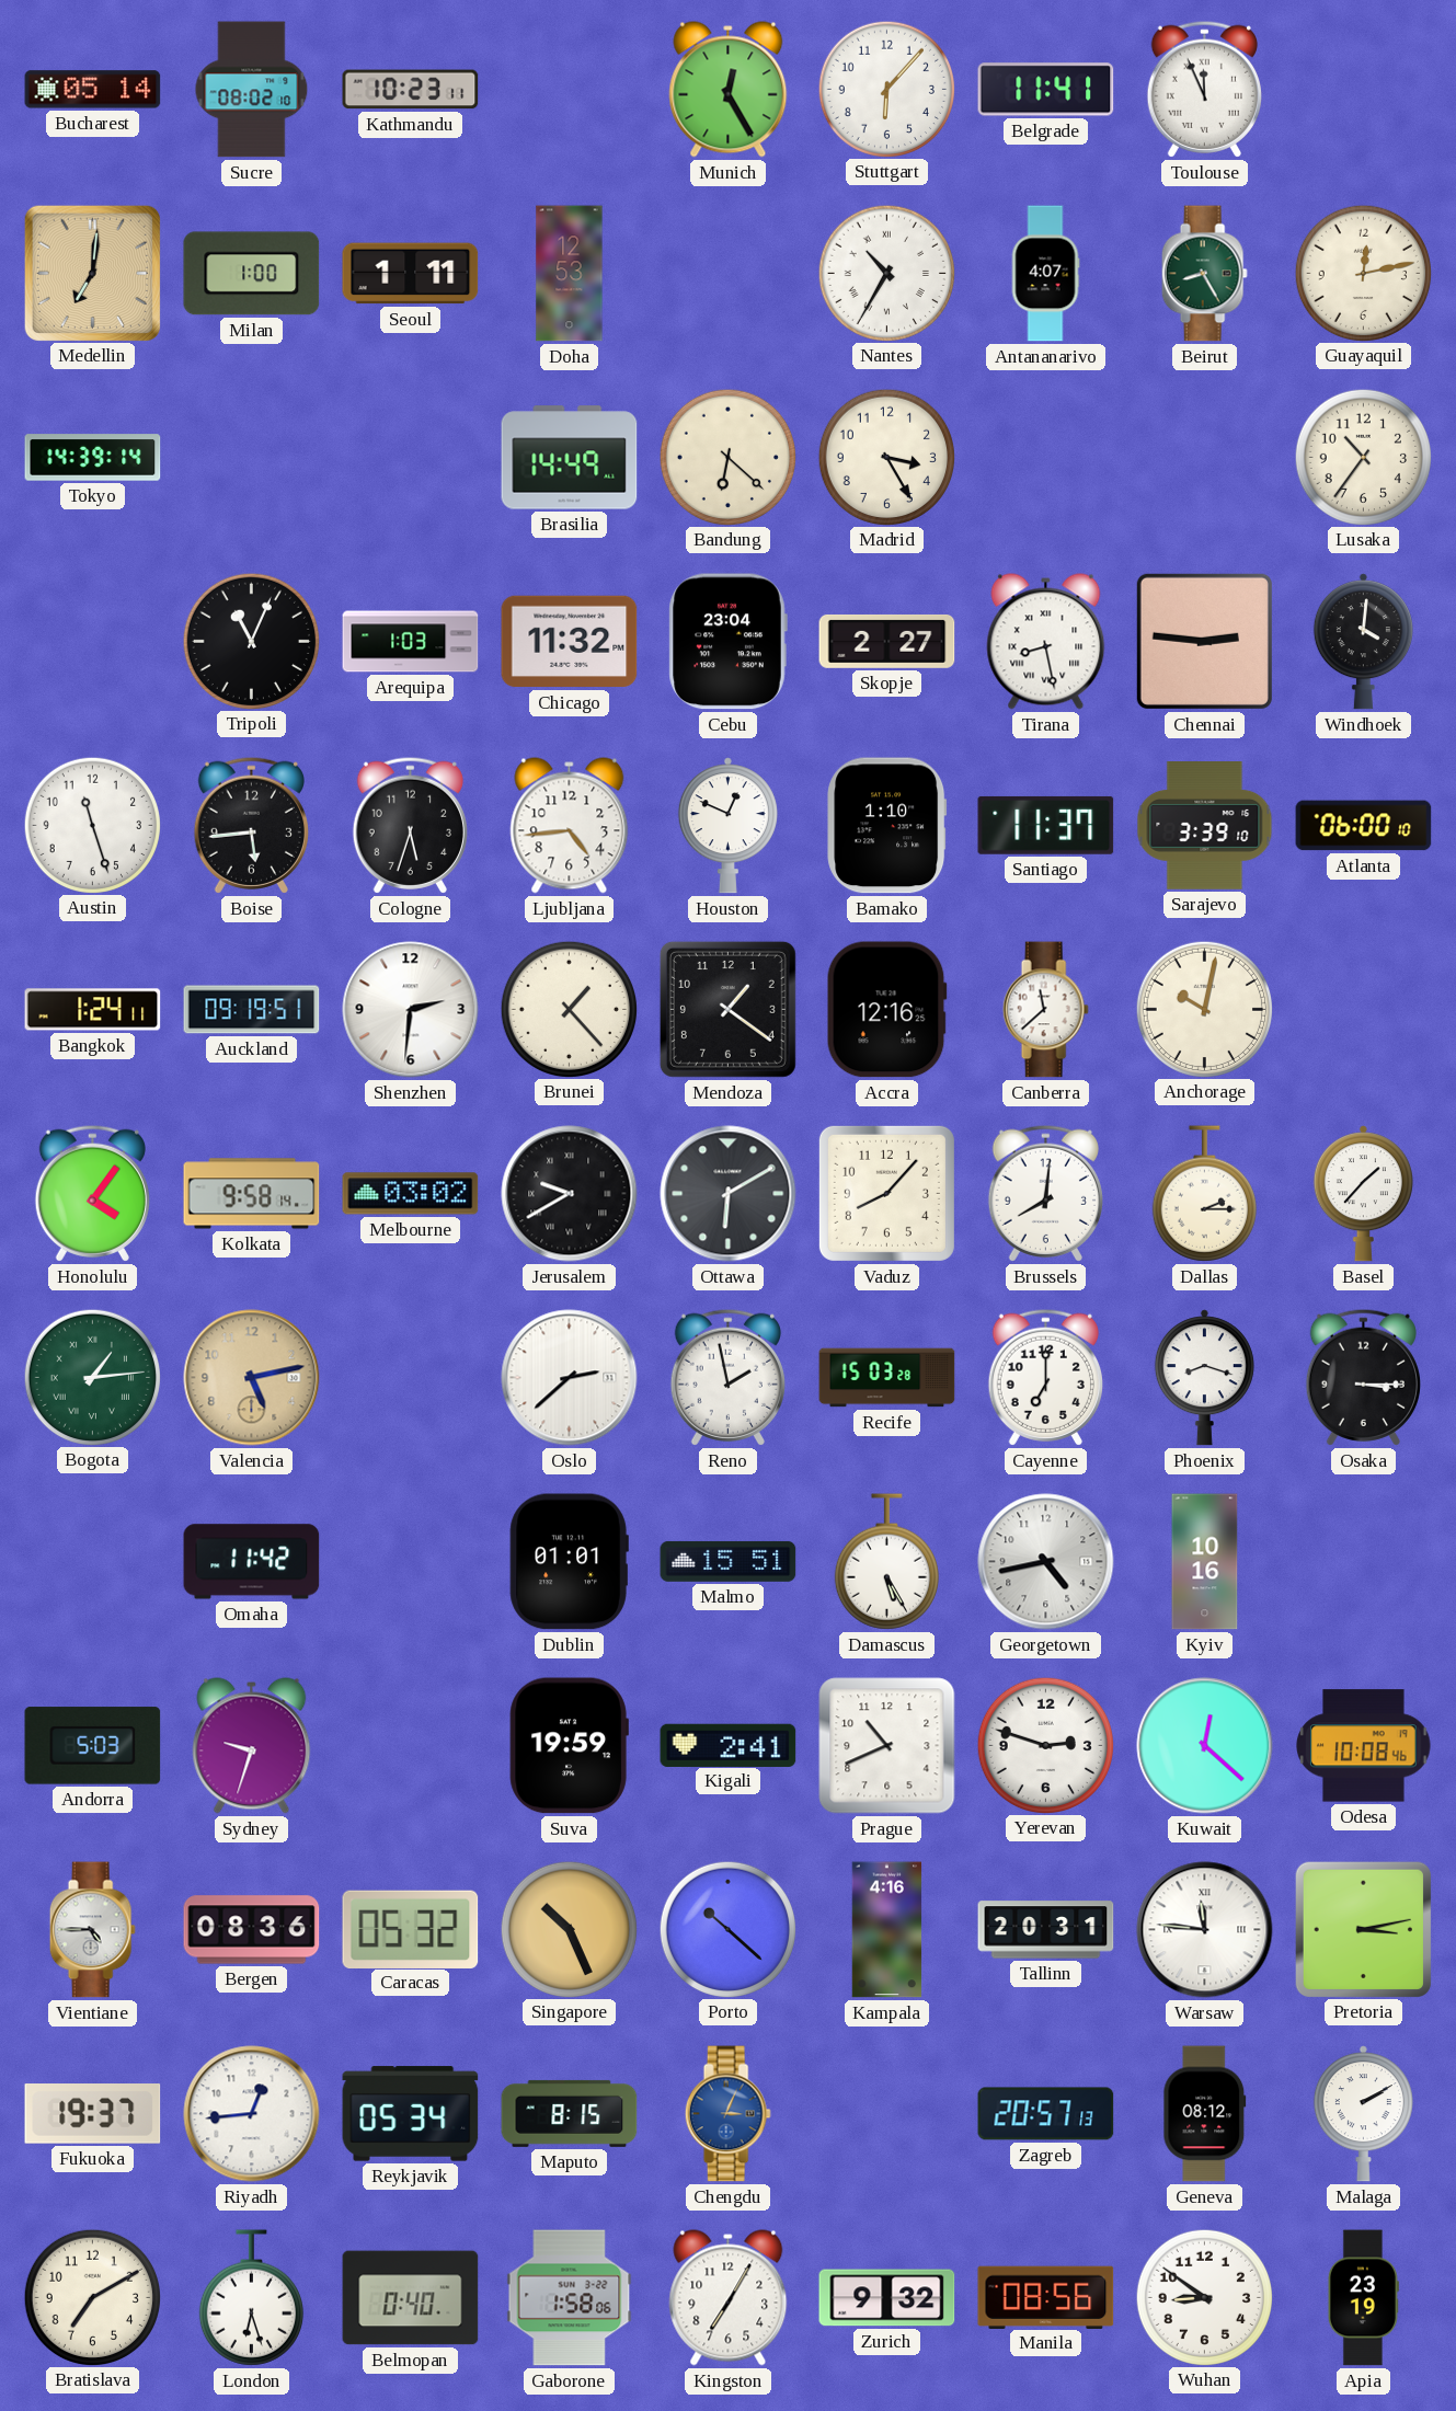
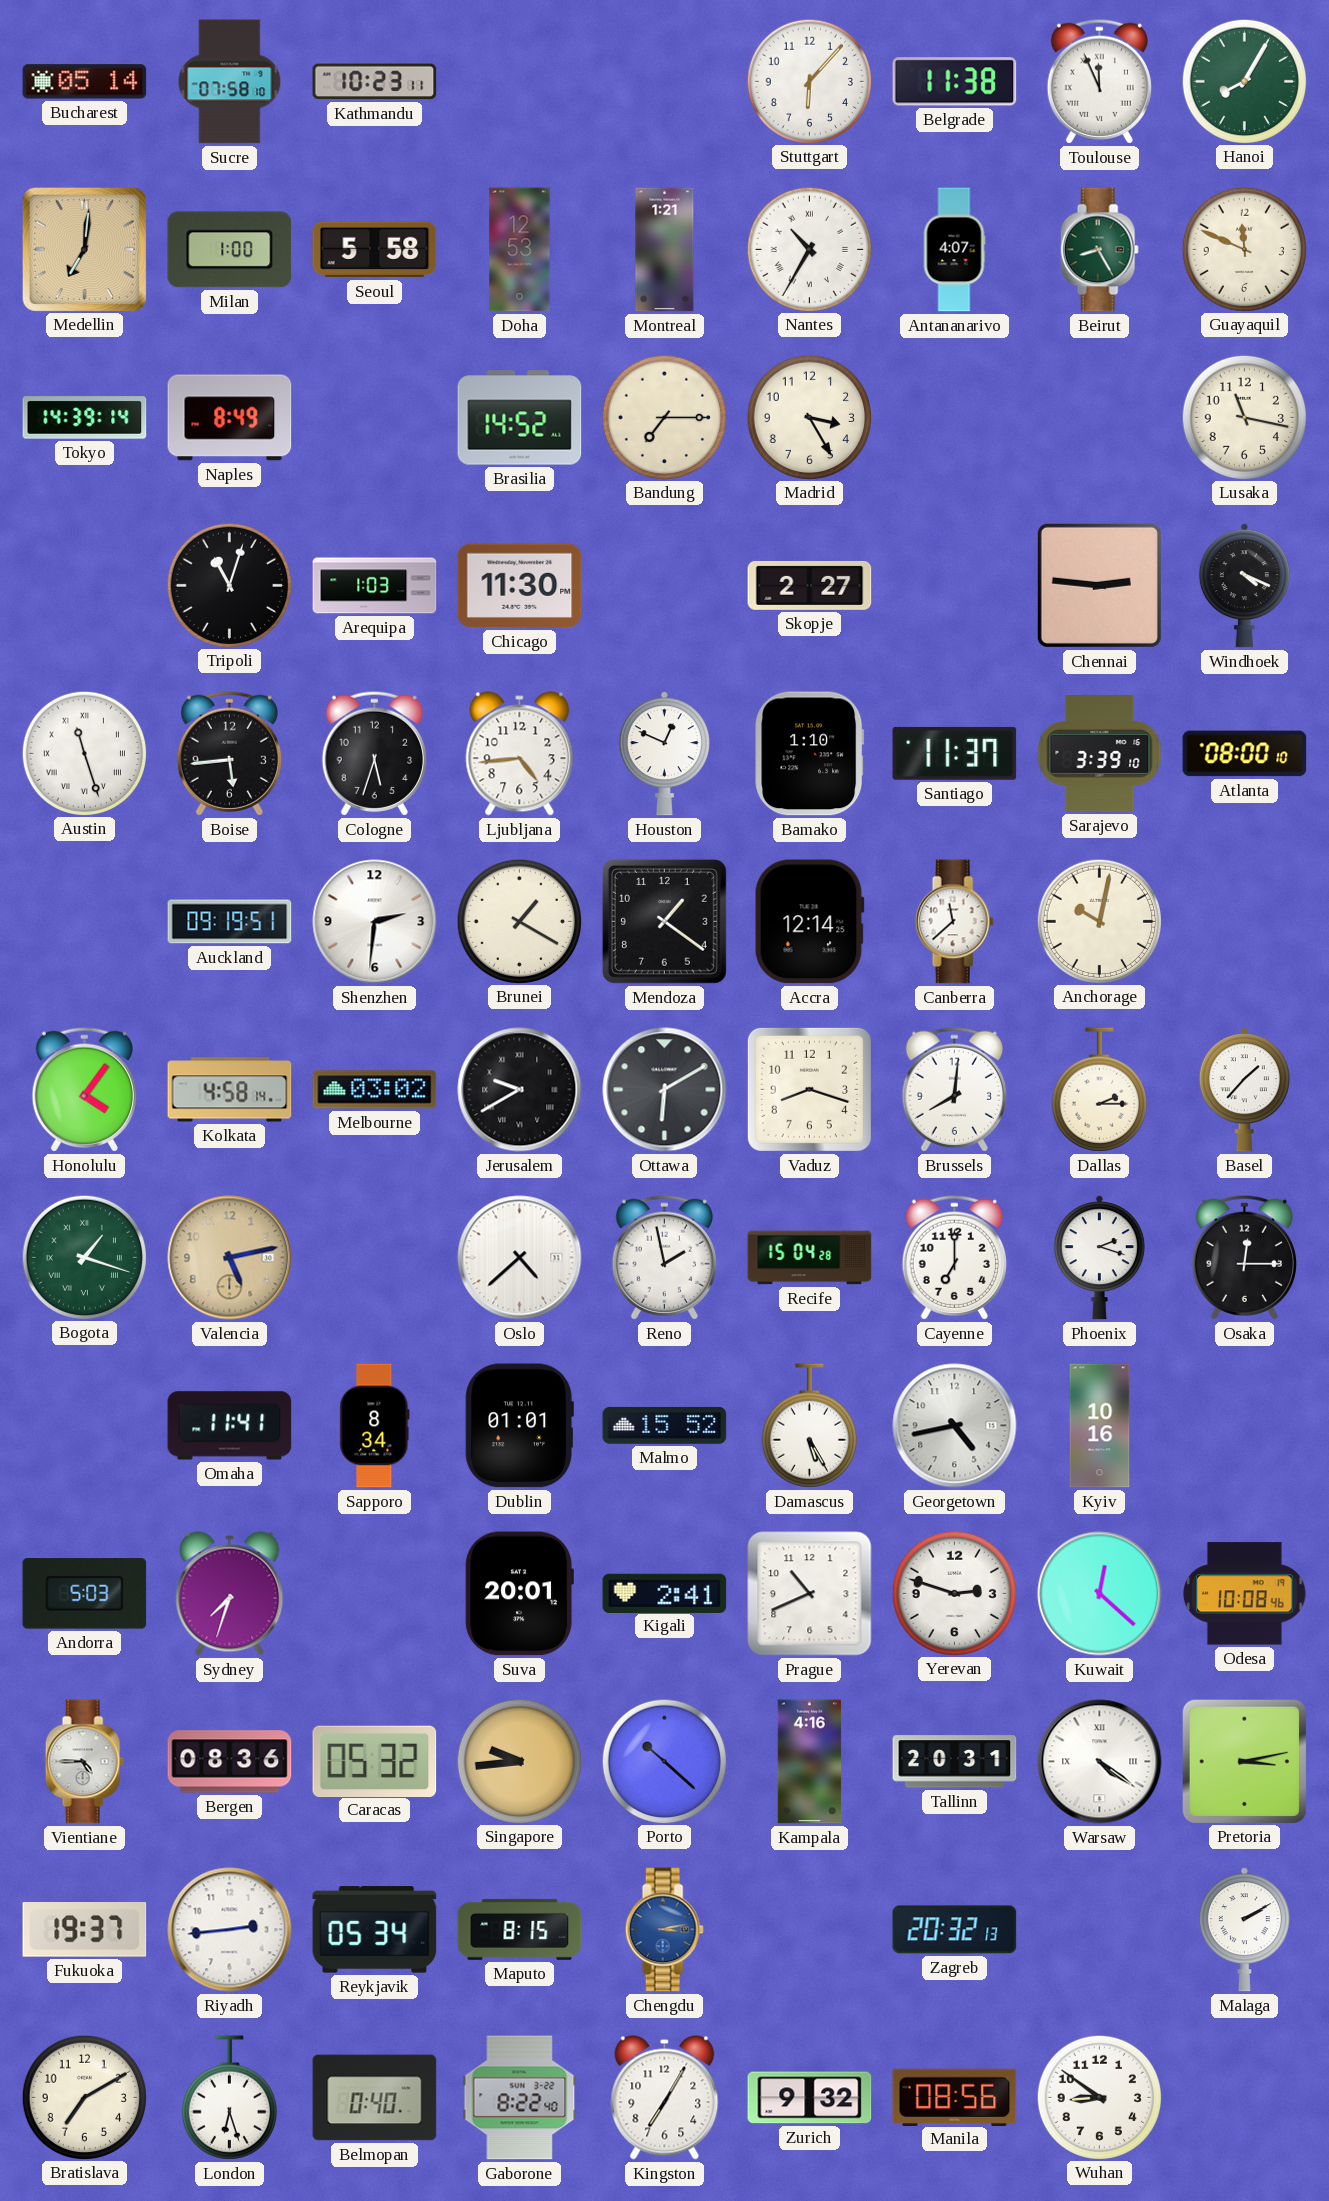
Sucre: 08:02 -> 07:58
Munich: 12:25 -> none
Belgrade: 11:41 -> 11:38
Hanoi: none -> 8:05
Seoul: 1:11 -> 5:58
Montreal: none -> 1:21
Guayaquil: 12:13 -> 11:49
Naples: none -> 8:49
Brasilia: 14:49 -> 14:52
Bandung: 6:22 -> 7:15
Lusaka: 10:36 -> 11:17
Tripoli: 11:04 -> 11:03
Chicago: 11:32 -> 11:30
Cebu: 23:04 -> none
Tirana: 8:28 -> none
Windhoek: 4:01 -> 4:19
Austin numerals: Arabic -> Roman
Atlanta: 06:00 -> 08:00
Bangkok: 1:24 -> none
Brunei: 1:23 -> 1:20
Accra: 12:16 -> 12:14
Kolkata: 9:58 -> 4:58
Vaduz: 8:07 -> 8:18
Bogota: 1:14 -> 1:18
Oslo: 2:38 -> 4:38
Recife: 15:03 -> 15:04
Phoenix: 8:18 -> 2:18
Osaka: 3:15 -> 12:15
Omaha: 11:42 -> 11:41
Sapporo: none -> 8:34
Malmo: 15:51 -> 15:52
Sydney: 9:33 -> 7:33
Suva: 19:59 -> 20:01
Singapore: 10:26 -> 9:44
Warsaw: 11:46 -> 4:21
Riyadh: 12:44 -> 2:44
Chengdu: 3:04 -> 3:13
Zagreb: 20:57 -> 20:32
Geneva: 08:12 -> none
Gaborone: 1:58 -> 8:22
Apia: 23:19 -> none
